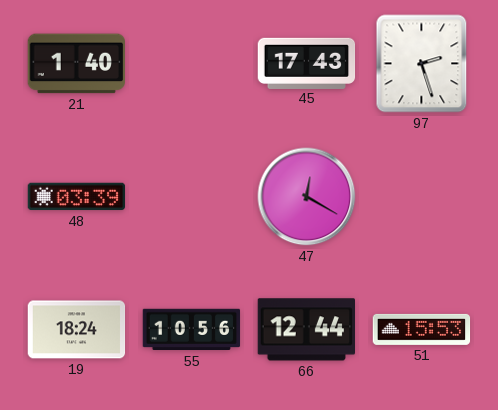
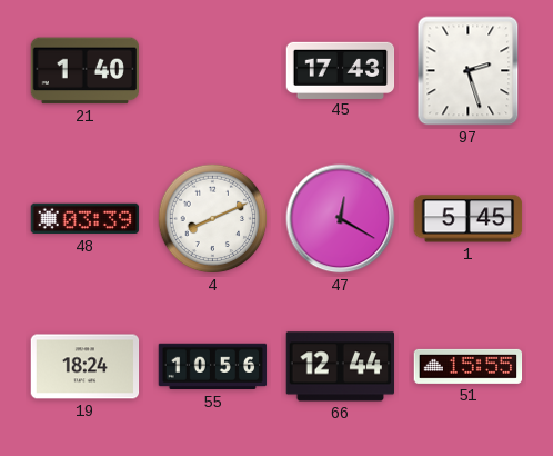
4: none -> 8:11
1: none -> 5:45
51: 15:53 -> 15:55
